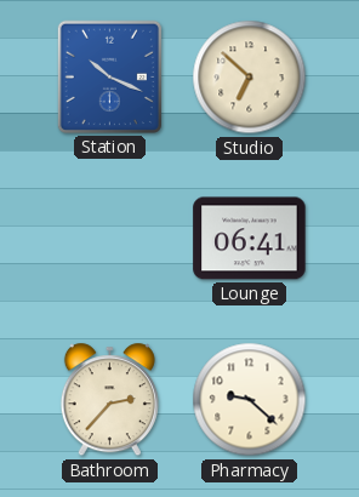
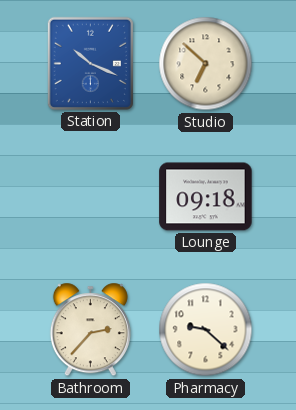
Lounge: 06:41 -> 09:18
